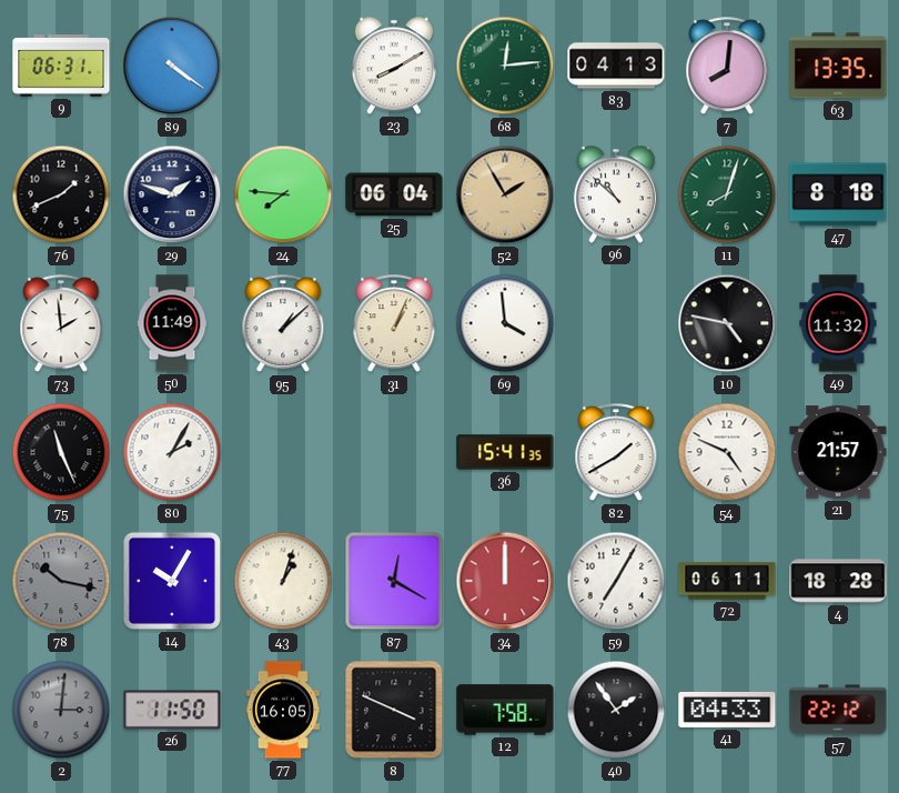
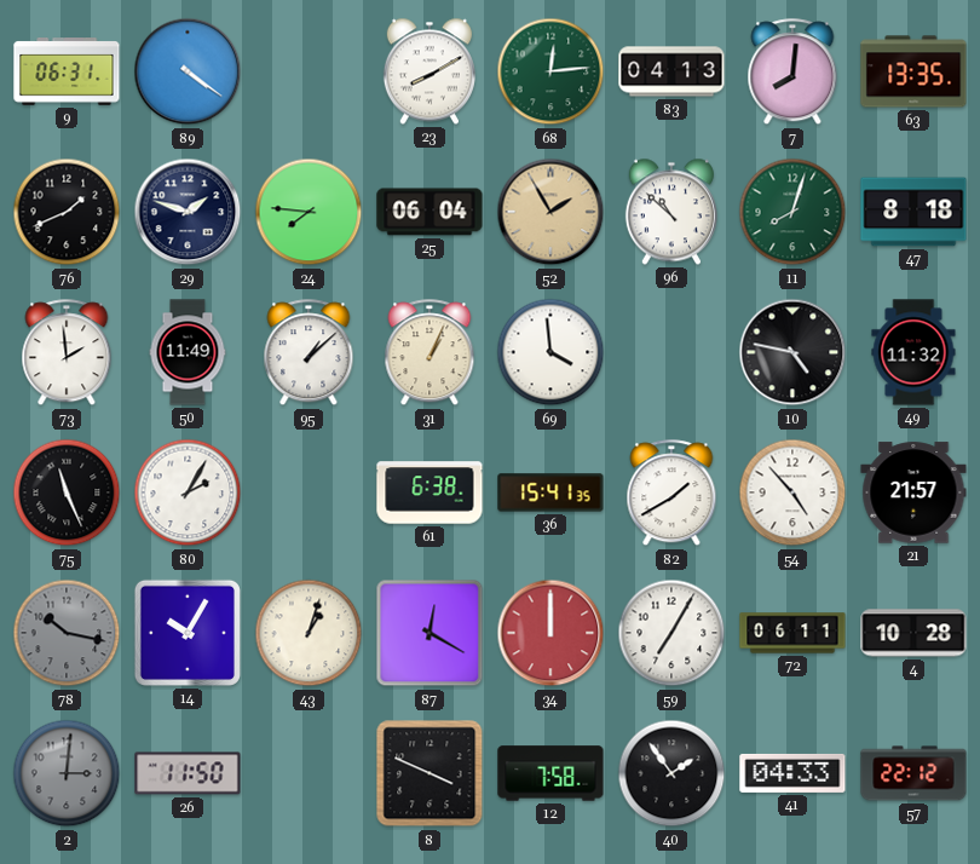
61: none -> 6:38
54: 4:49 -> 4:53
4: 18:28 -> 10:28
77: 16:05 -> none
